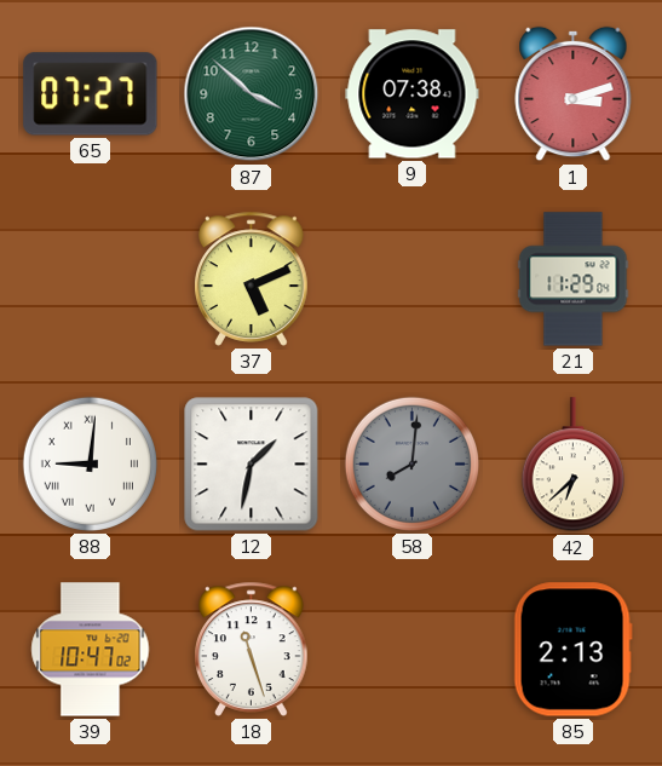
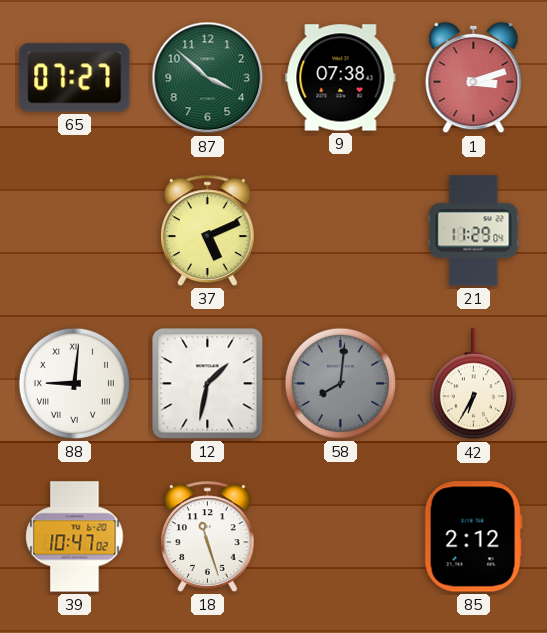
42: 6:38 -> 6:35
85: 2:13 -> 2:12
